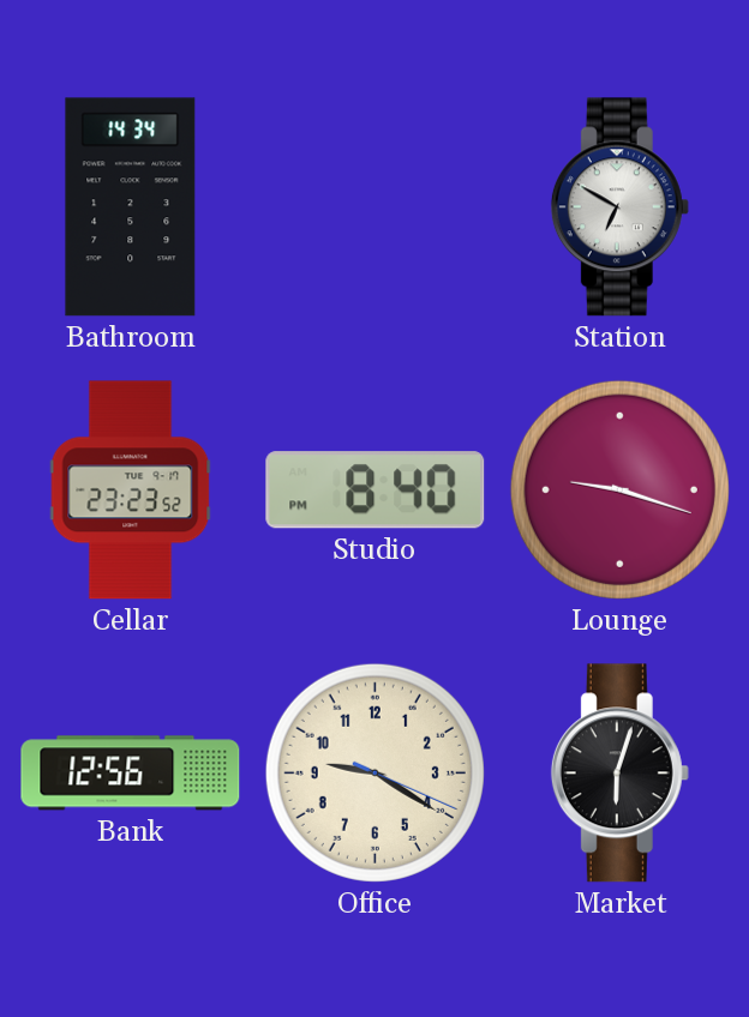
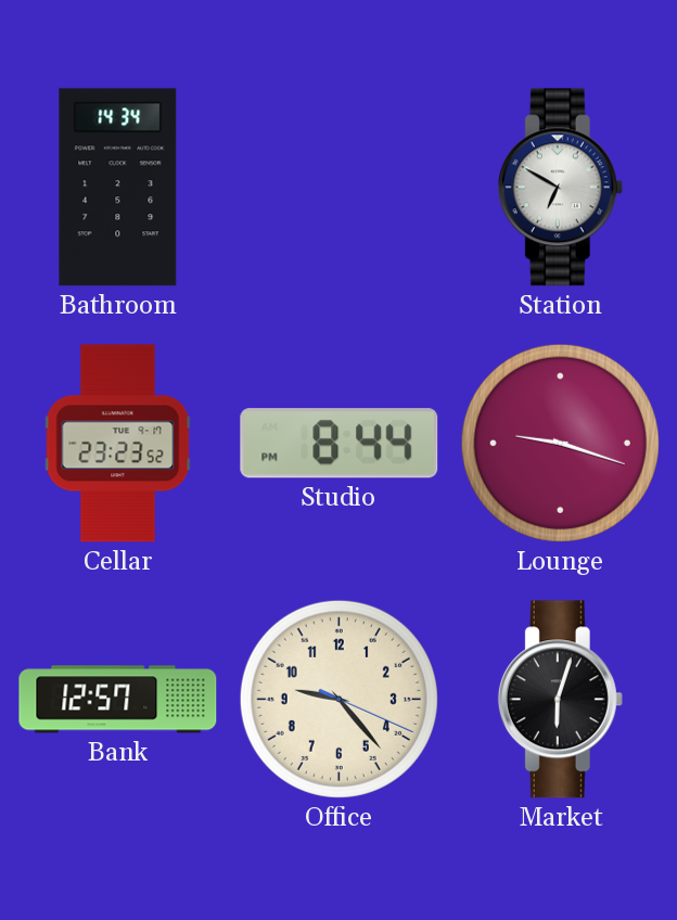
Studio: 8:40 -> 8:44
Bank: 12:56 -> 12:57
Office: 9:20 -> 9:23
